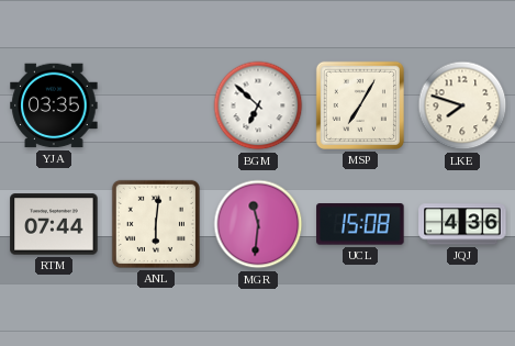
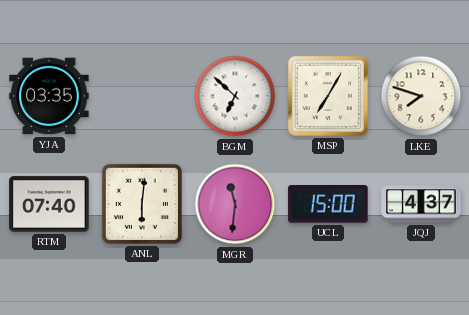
RTM: 07:44 -> 07:40
UCL: 15:08 -> 15:00
JQJ: 4:36 -> 4:37
